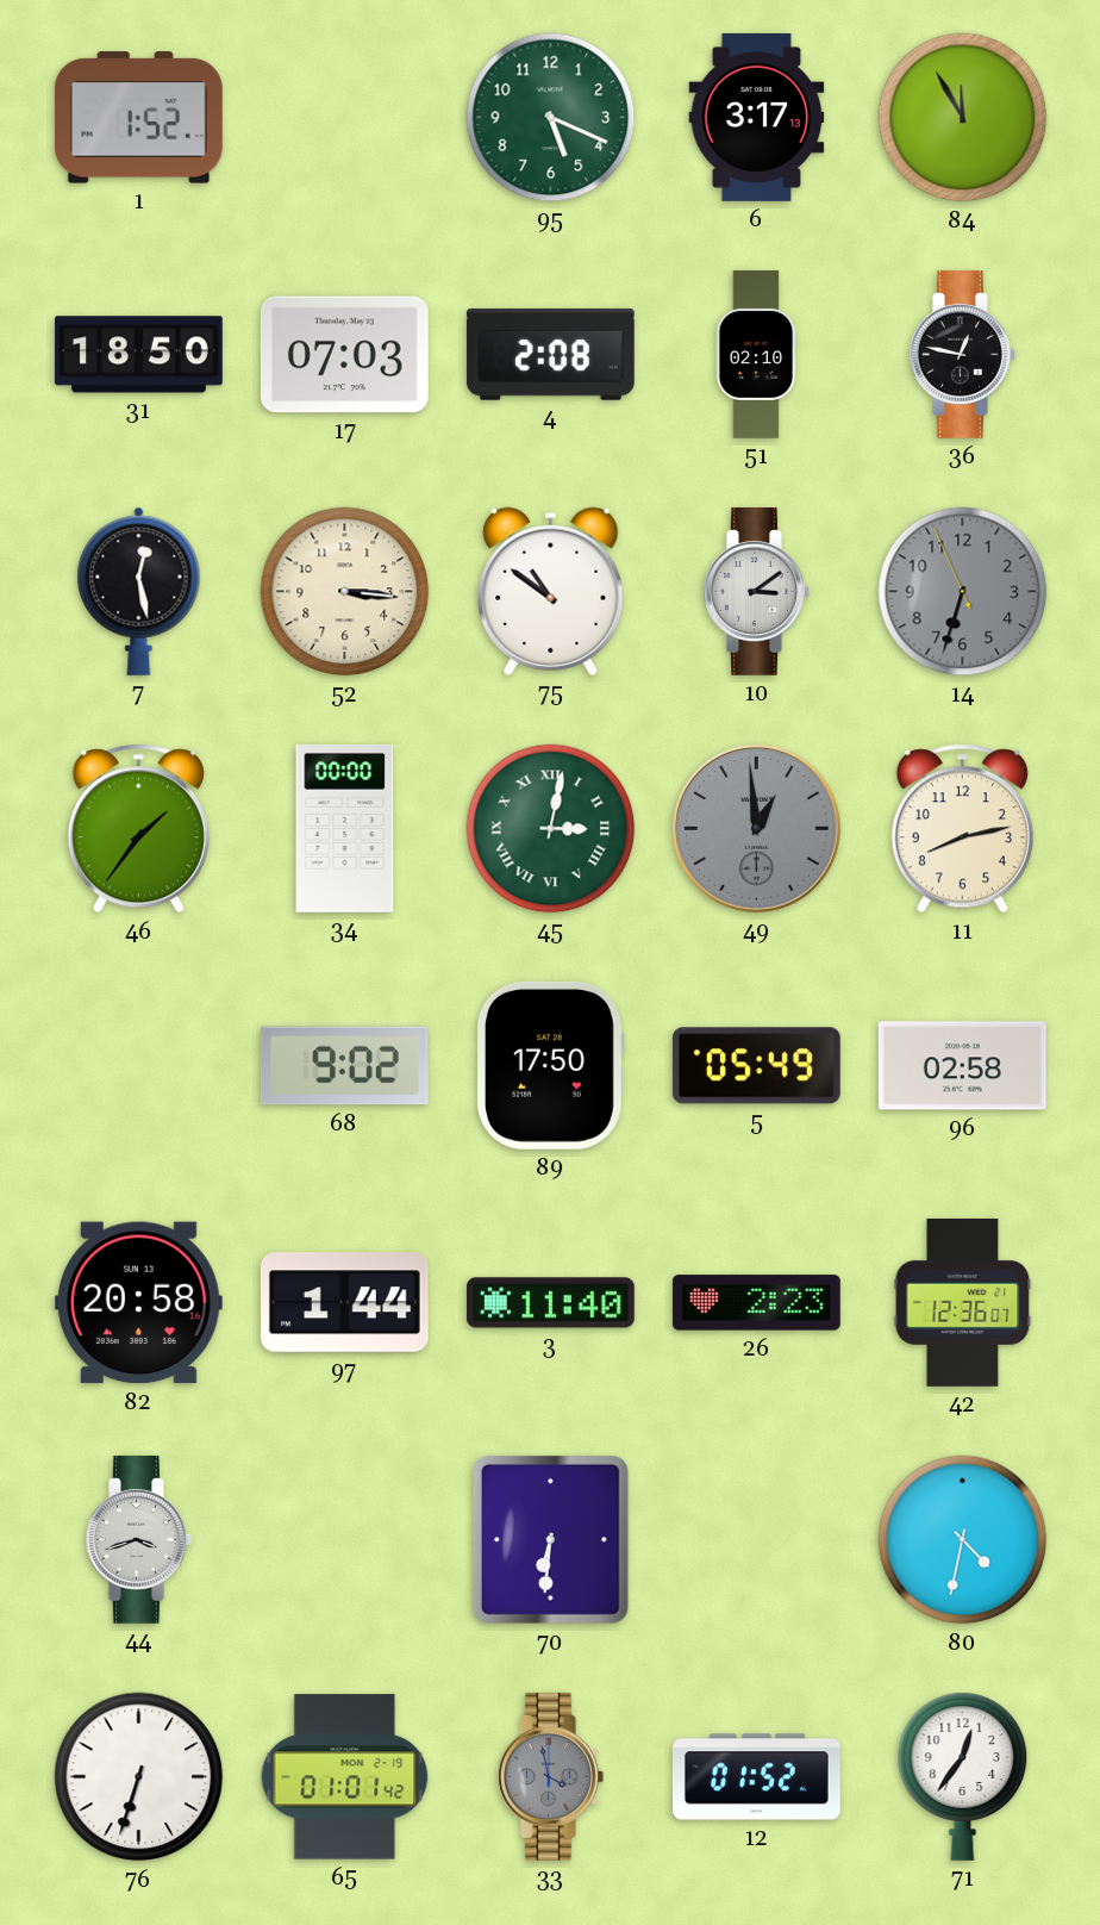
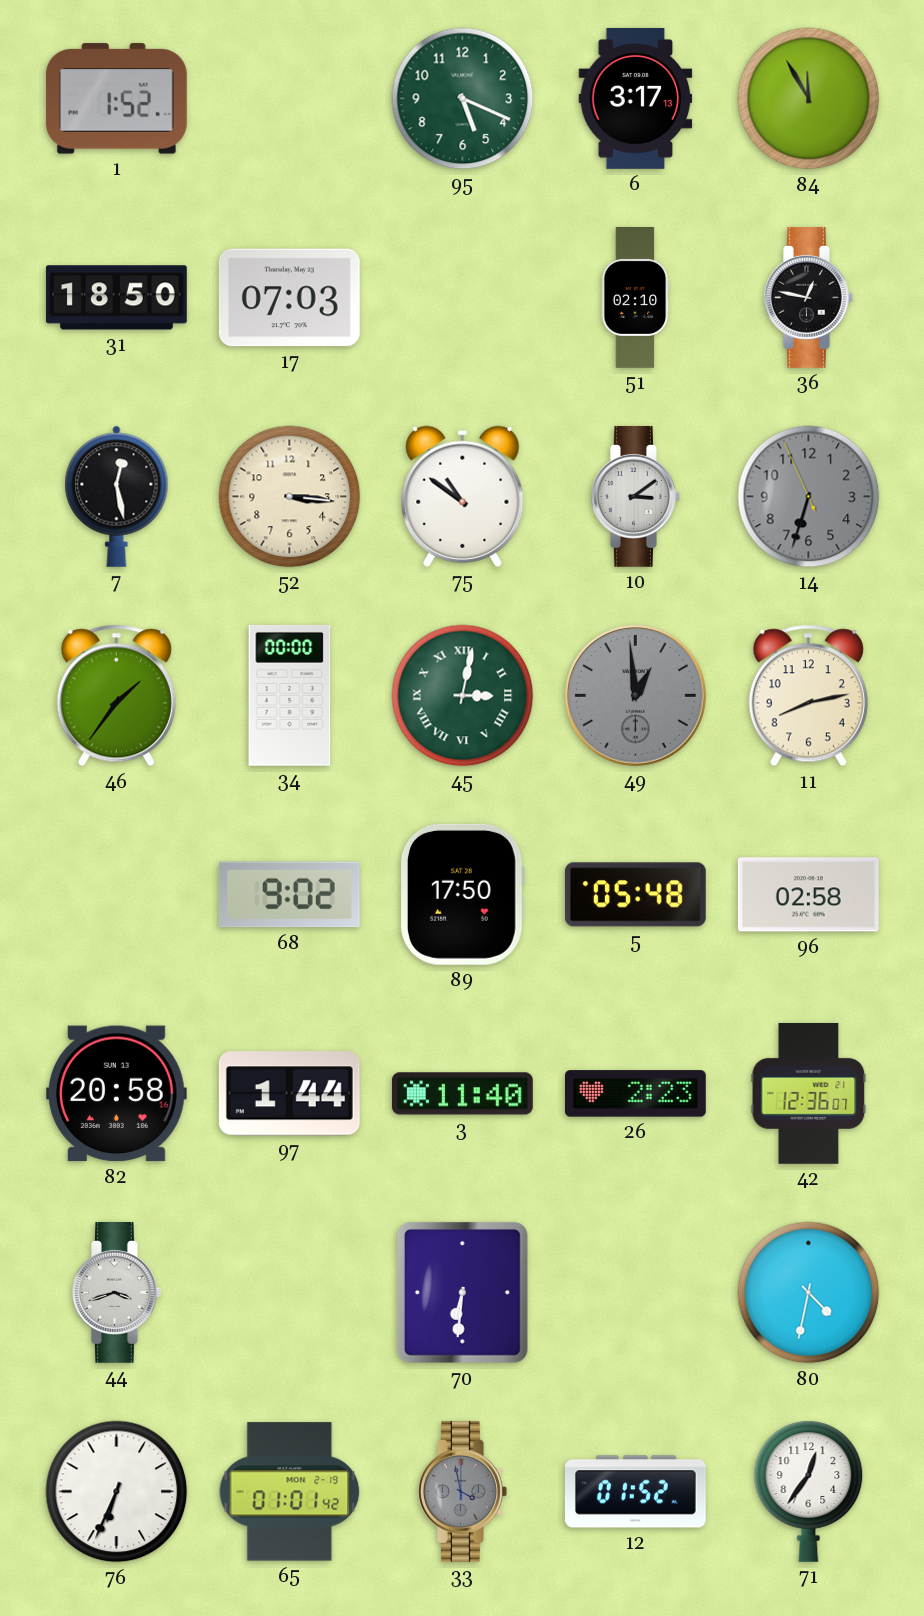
4: 2:08 -> none
5: 05:49 -> 05:48
76: 6:33 -> 6:34
